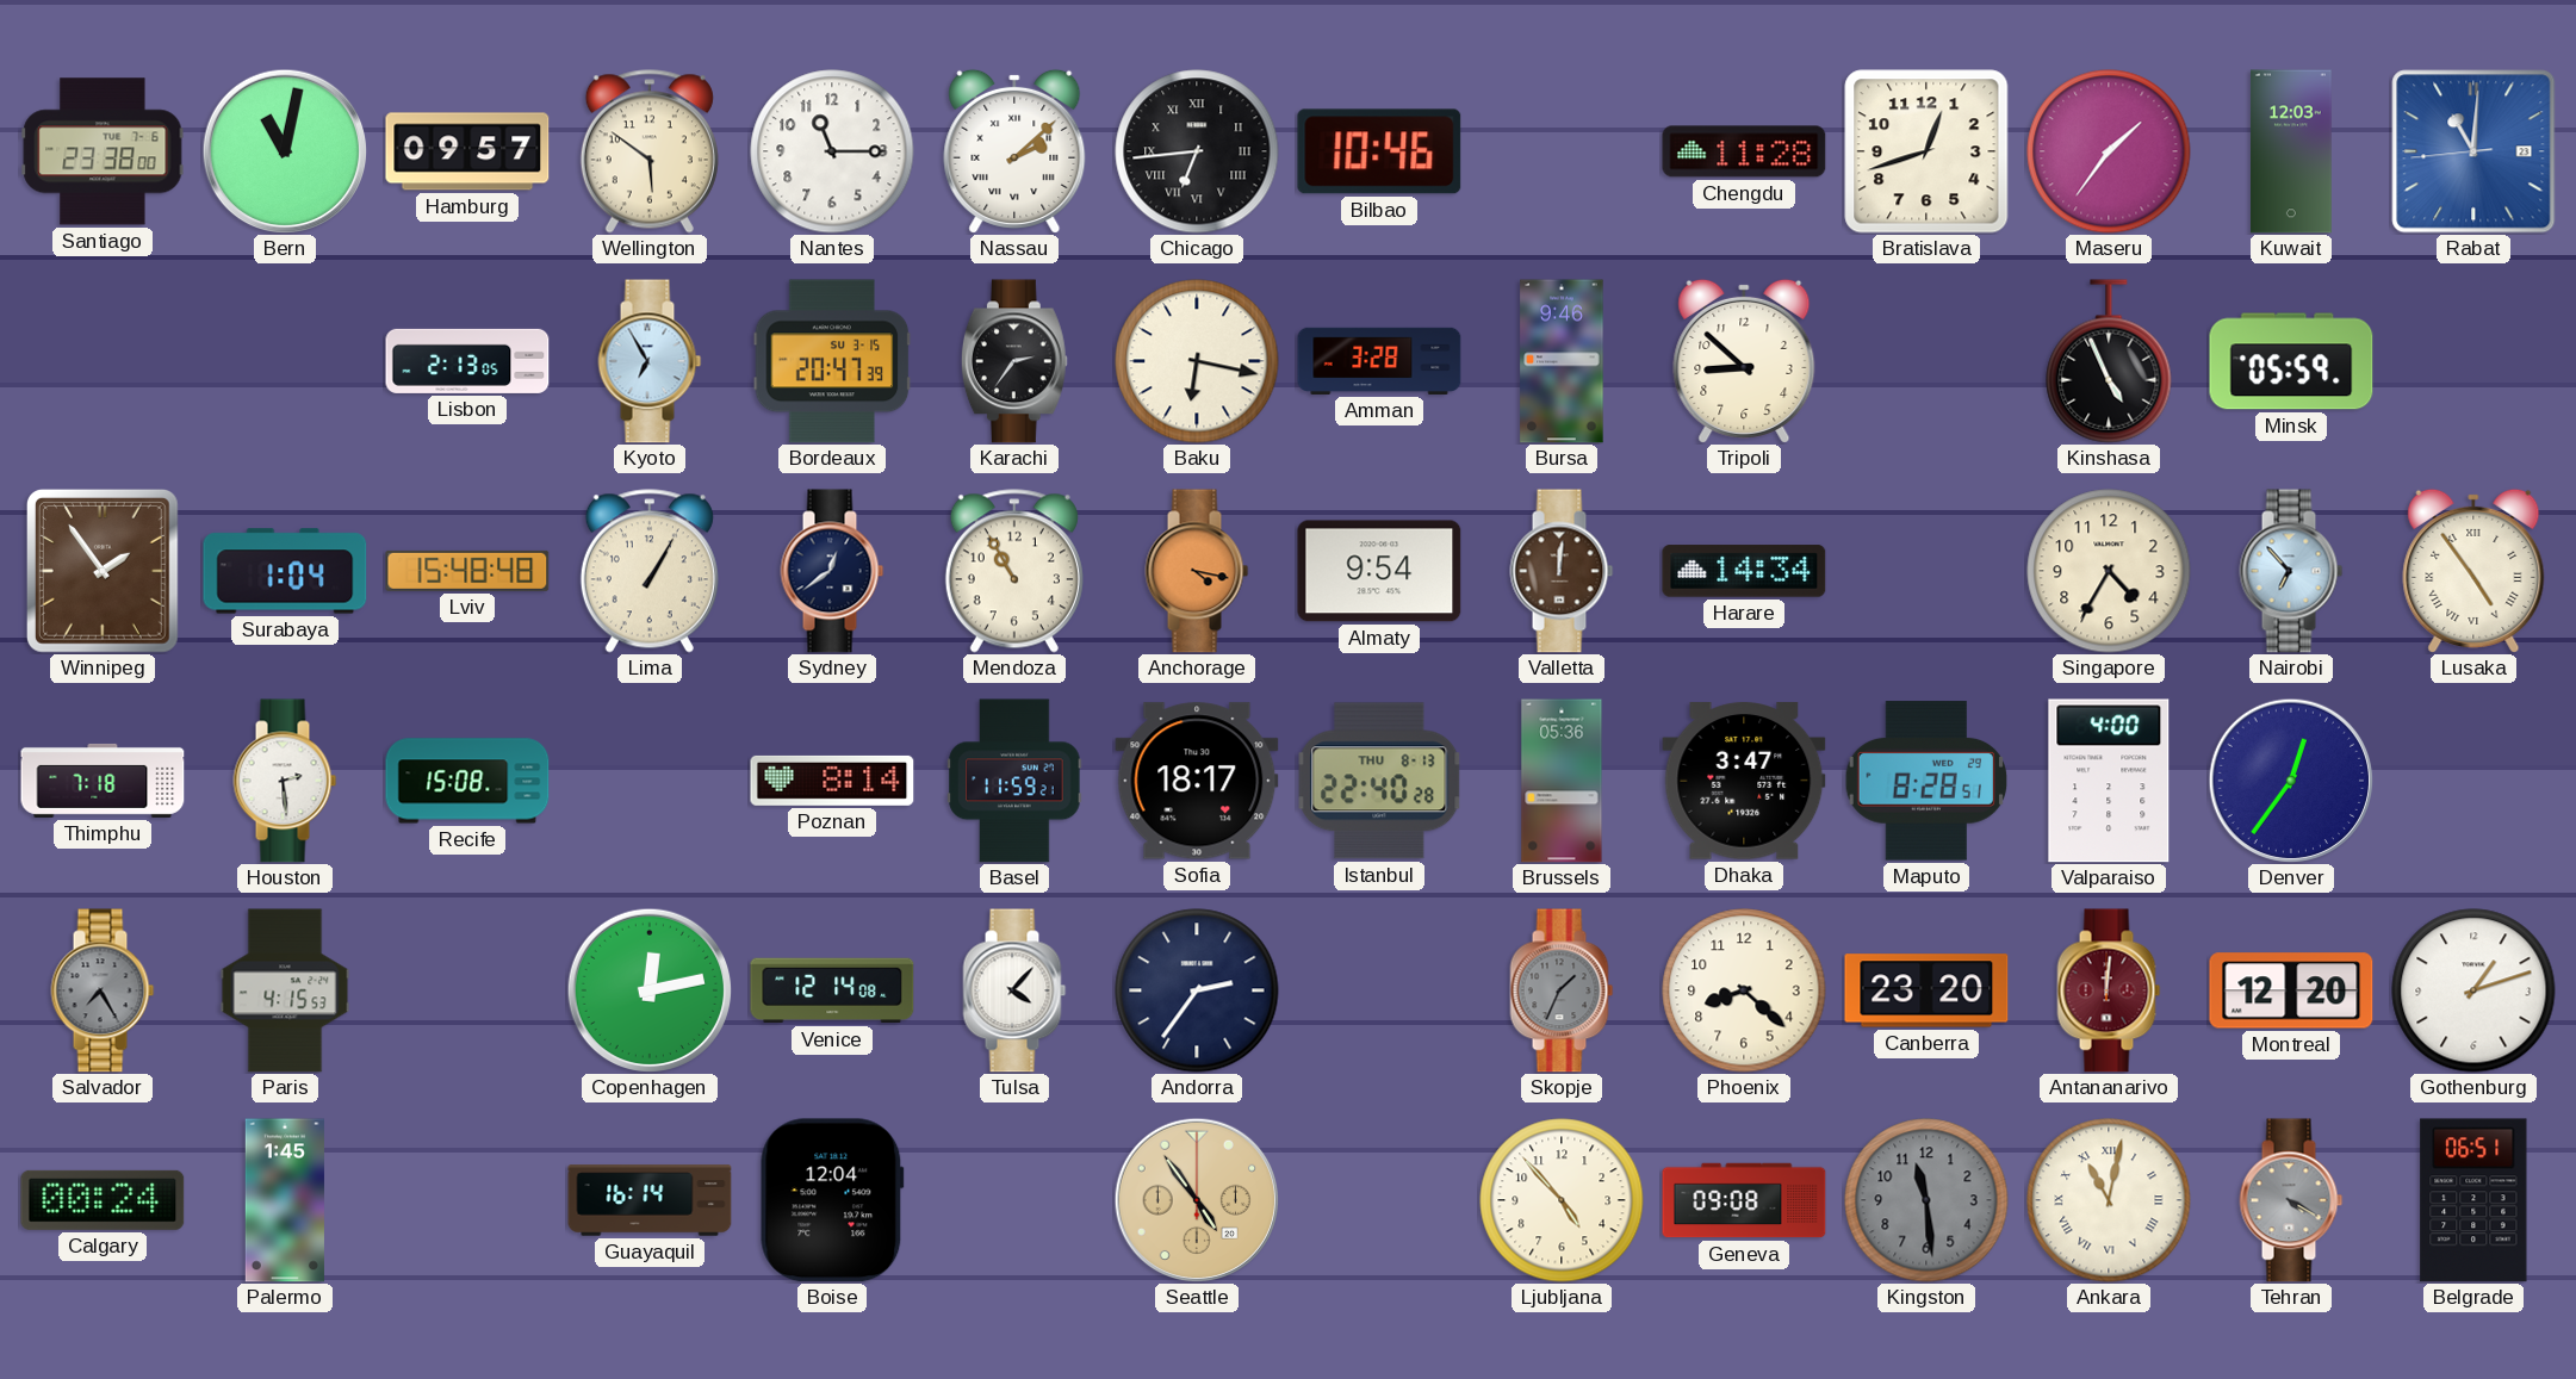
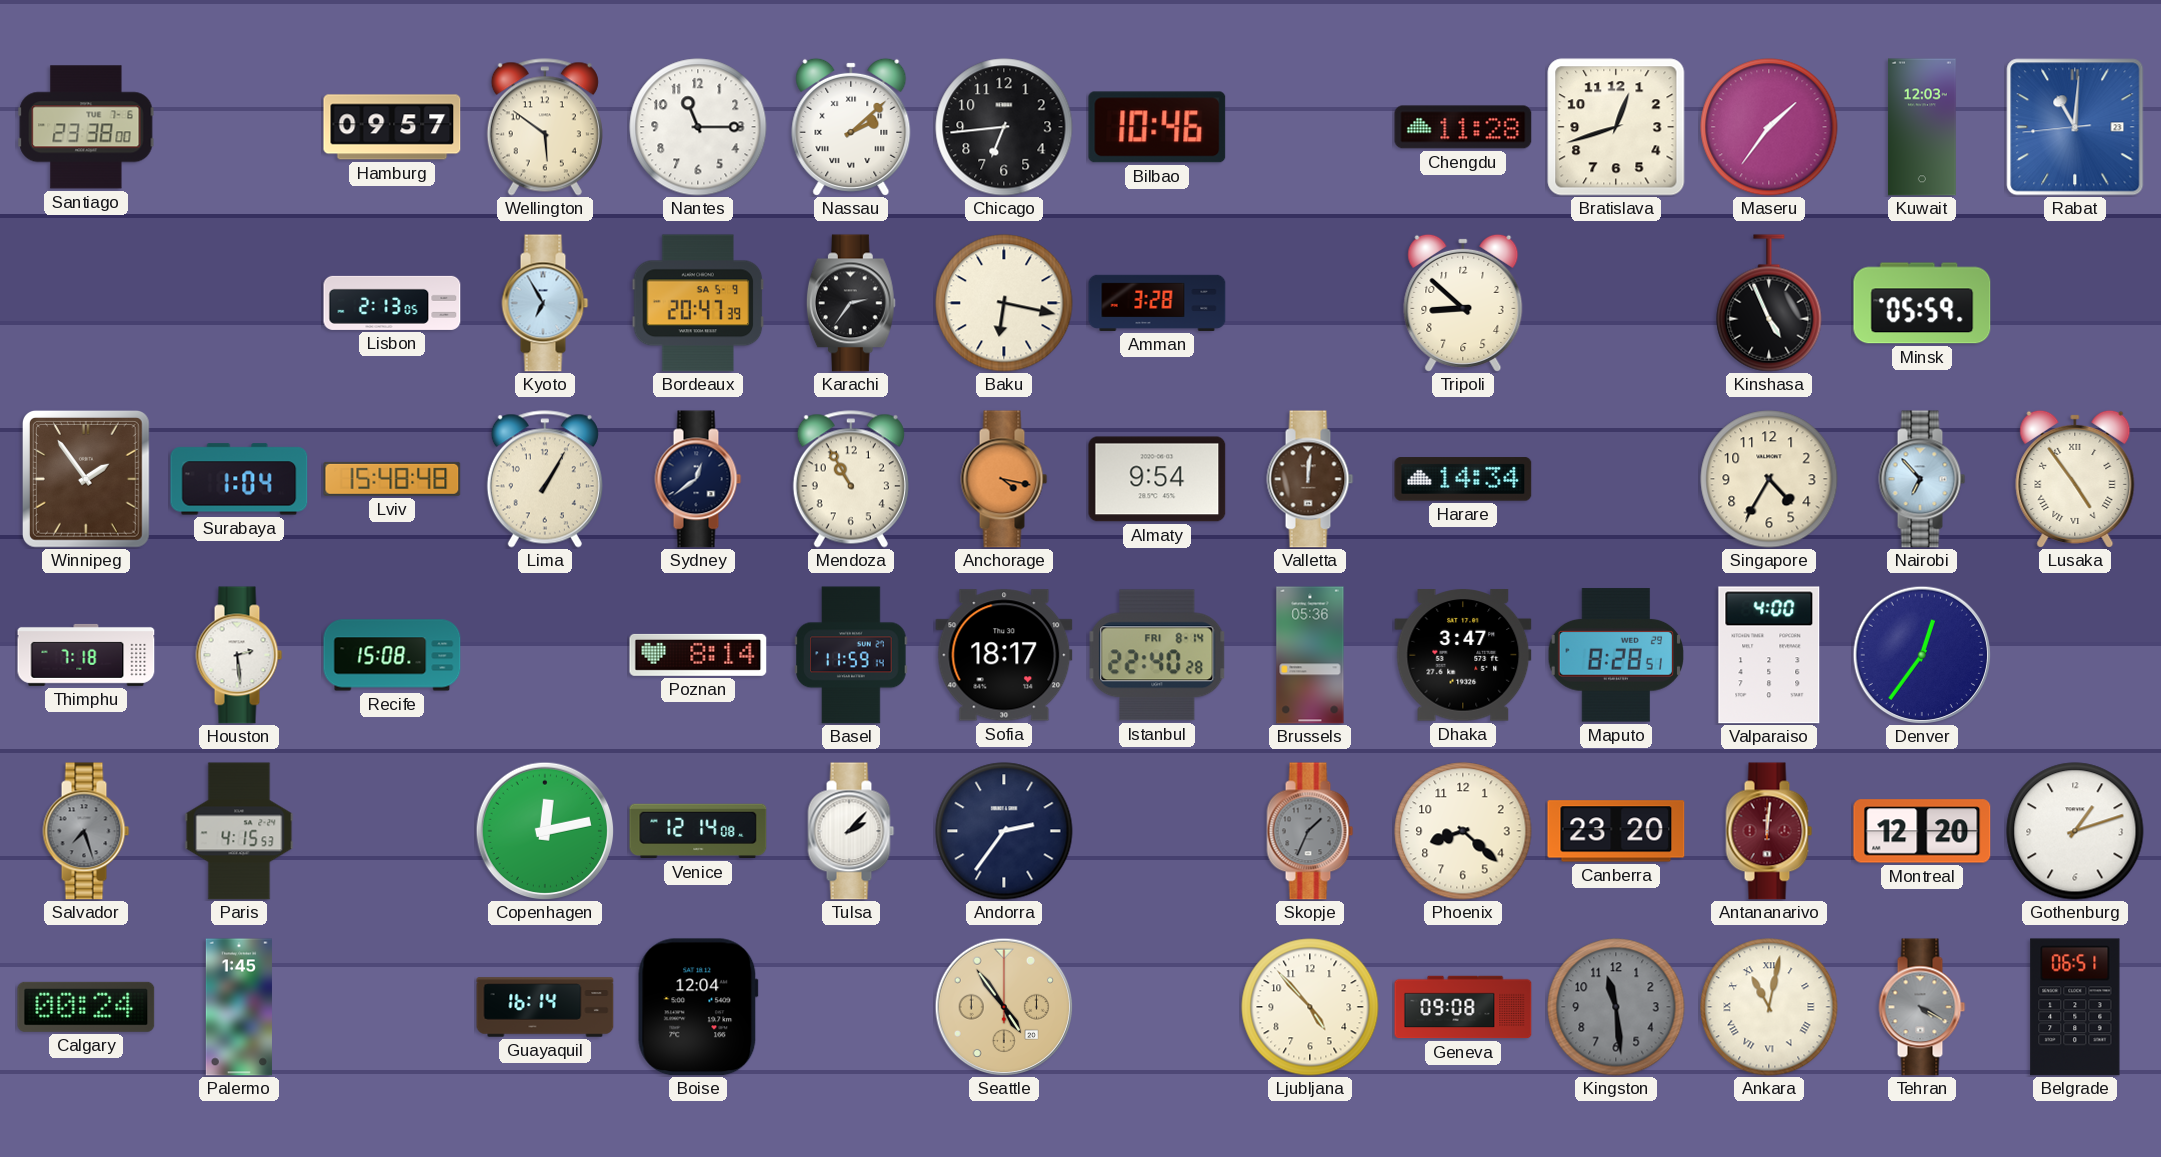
Bern: 11:02 -> none
Chicago numerals: Roman -> Arabic
Bordeaux date: SU 3-15 -> SA 5-9
Bursa: 9:46 -> none
Basel: 11:59:21 -> 11:59:14
Istanbul date: THU 8-13 -> FRI 8-14
Salvador: 7:25 -> 7:27
Tulsa: 4:07 -> 2:07
